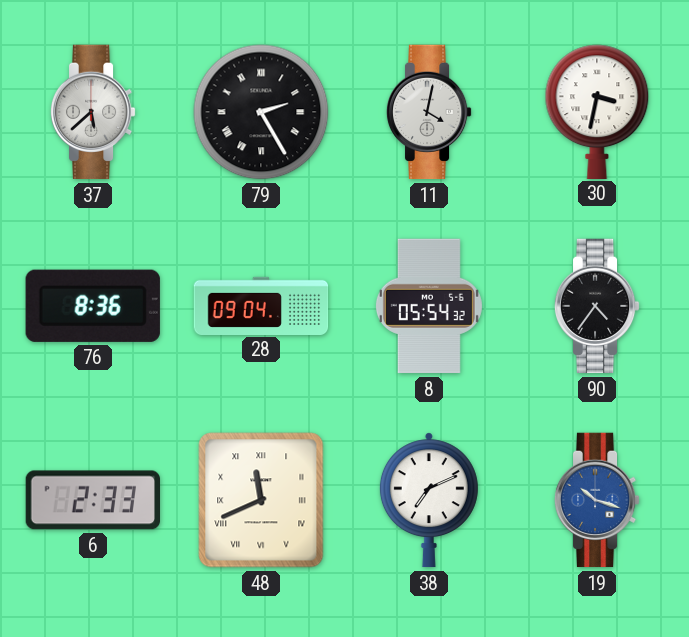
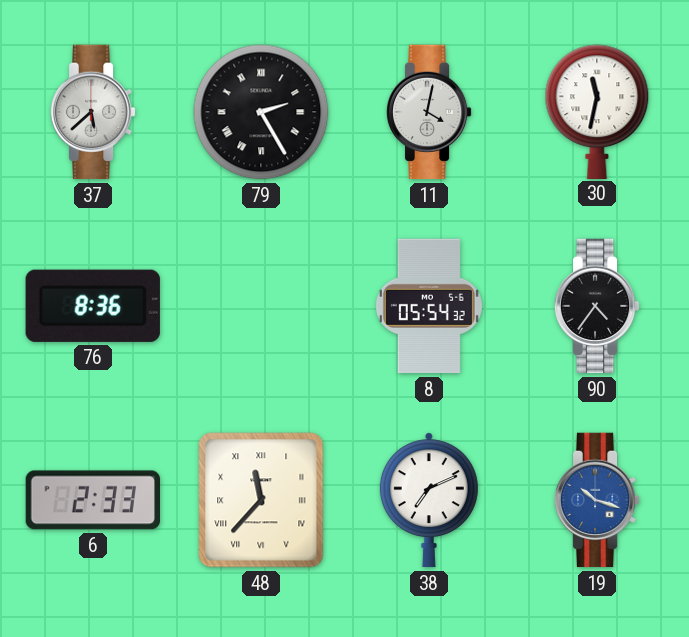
30: 3:32 -> 11:32
28: 09:04 -> none
48: 11:41 -> 11:37
